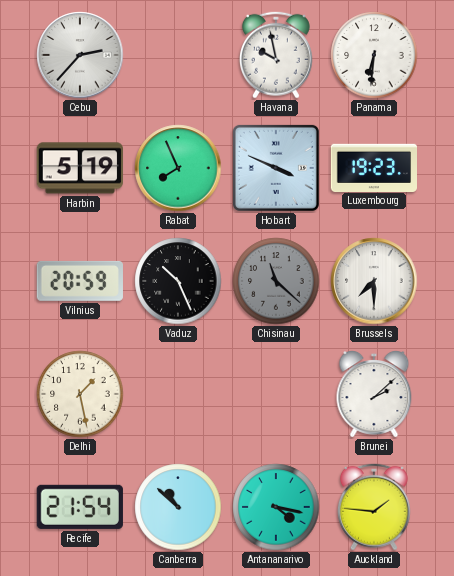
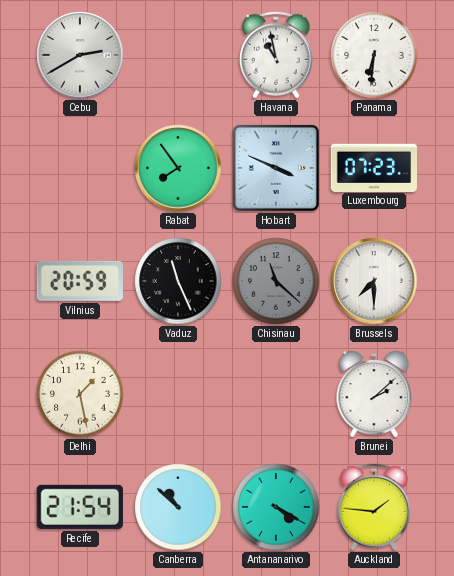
Cebu: 2:37 -> 2:40
Havana: 9:58 -> 10:58
Harbin: 5:19 -> none
Rabat: 7:56 -> 7:54
Luxembourg: 19:23 -> 07:23
Vaduz: 10:26 -> 11:26
Antananarivo: 4:17 -> 4:20
